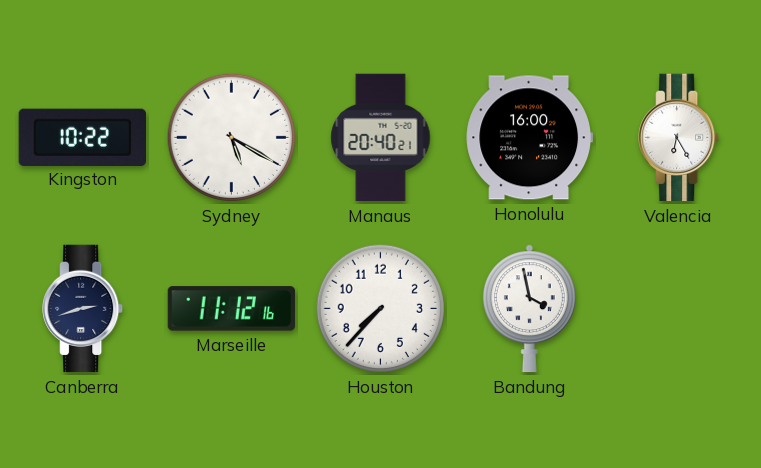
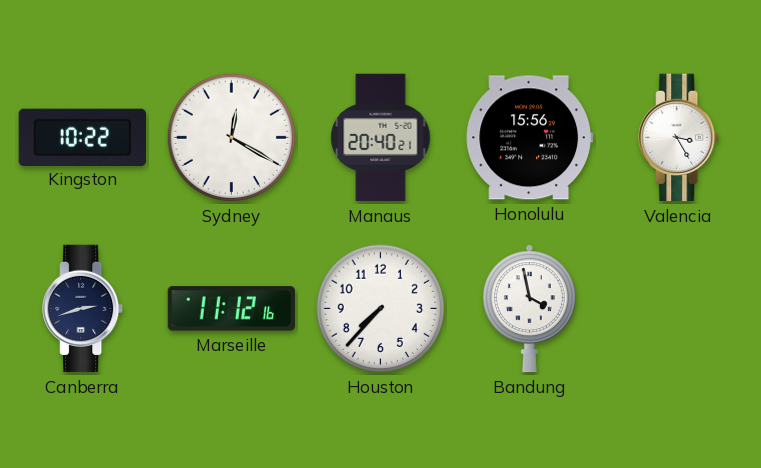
Sydney: 5:20 -> 12:20
Honolulu: 16:00 -> 15:56
Valencia: 6:25 -> 3:25
